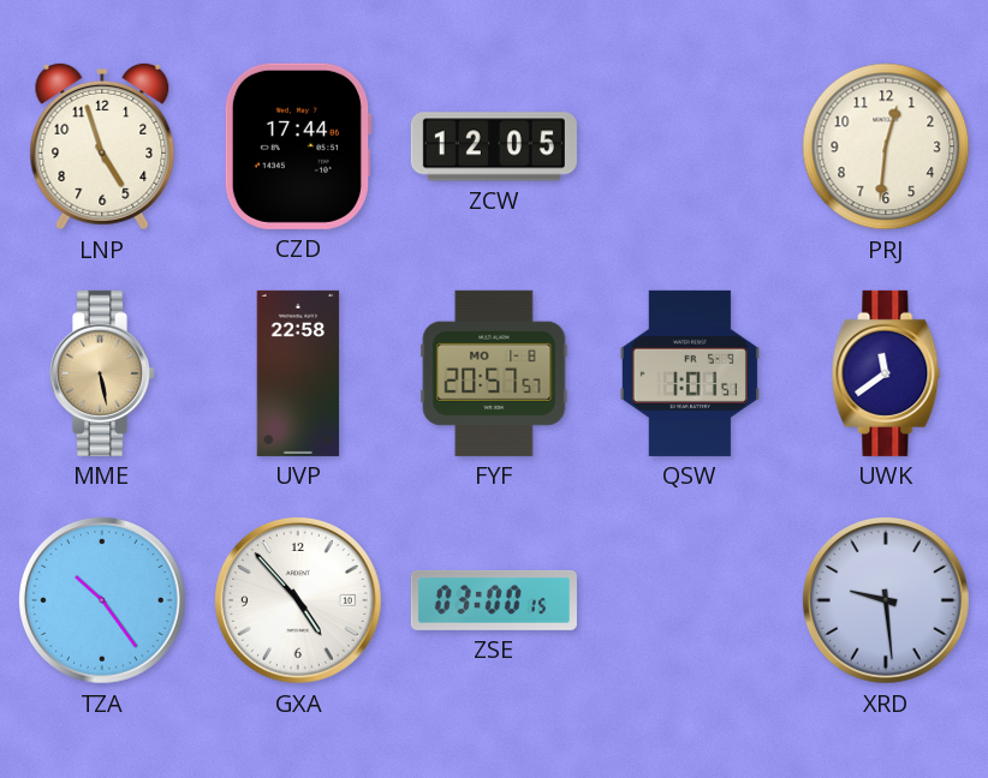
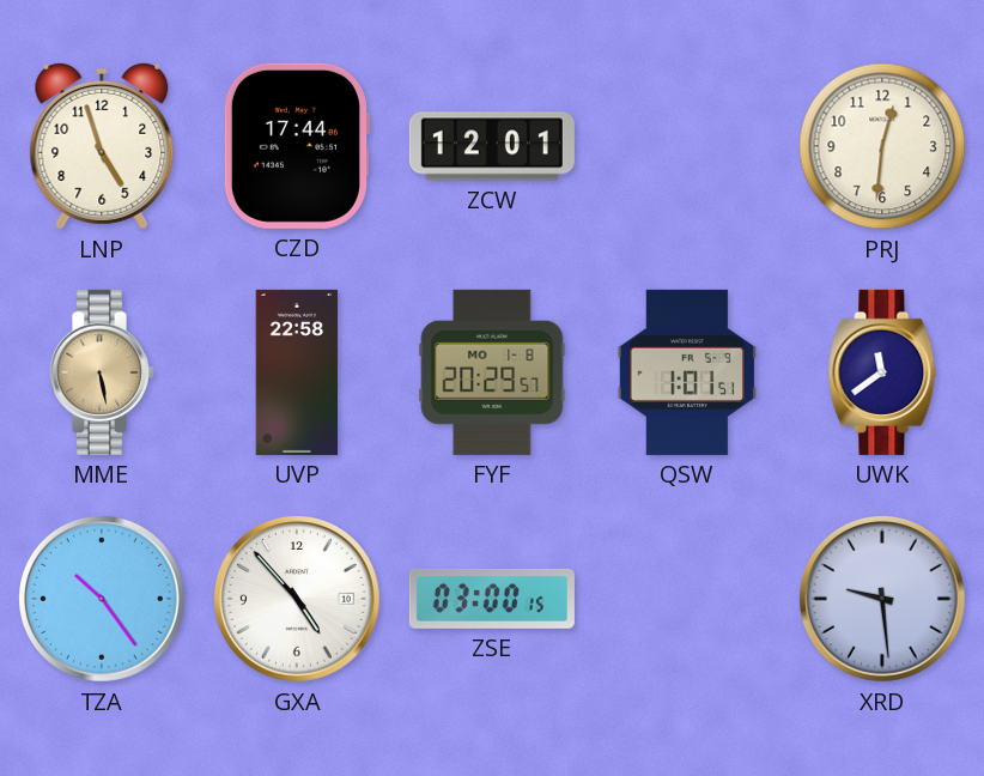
ZCW: 12:05 -> 12:01
FYF: 20:57 -> 20:29
